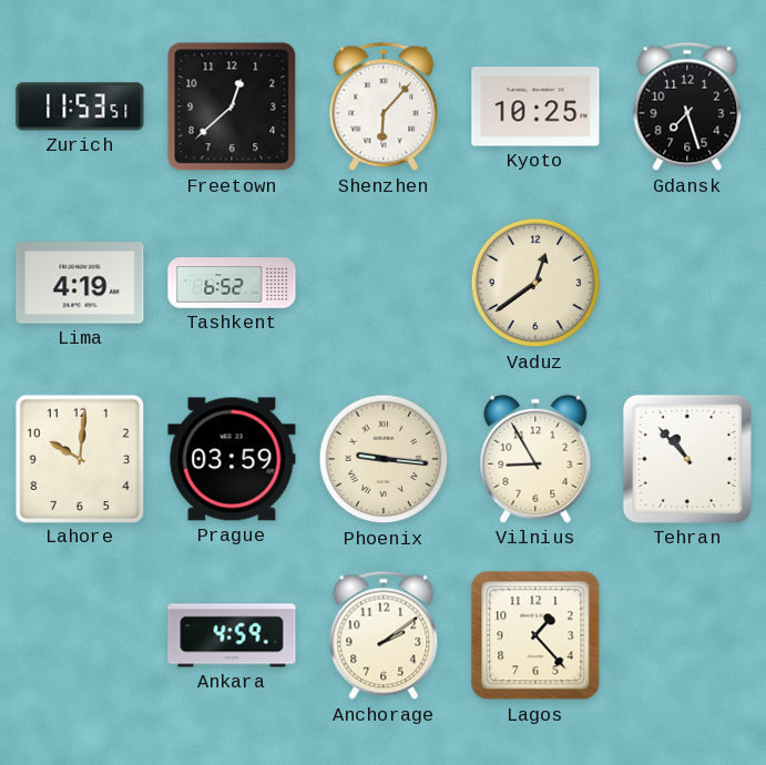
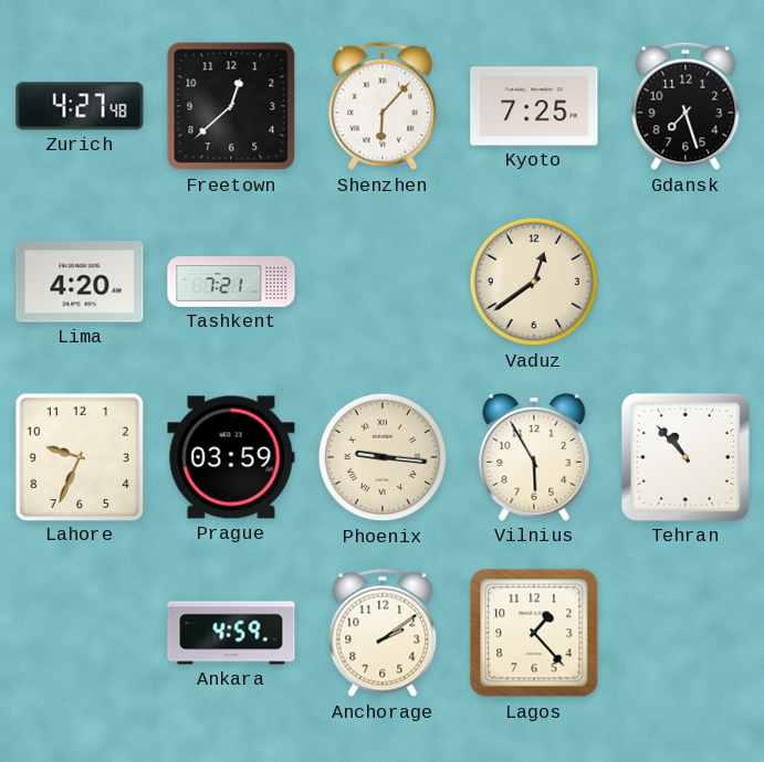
Zurich: 11:53 -> 4:27
Kyoto: 10:25 -> 7:25
Lima: 4:19 -> 4:20
Tashkent: 6:52 -> 7:21
Lahore: 10:01 -> 9:34
Vilnius: 8:55 -> 5:55
